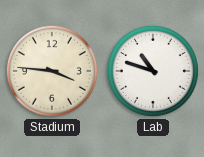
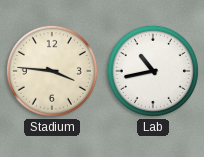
Lab: 10:48 -> 10:43
